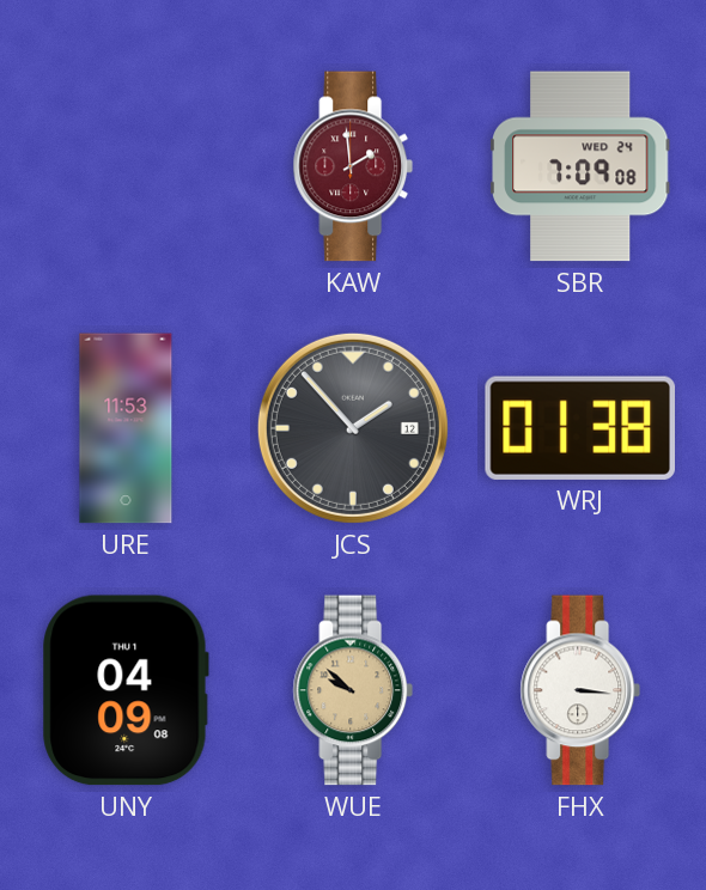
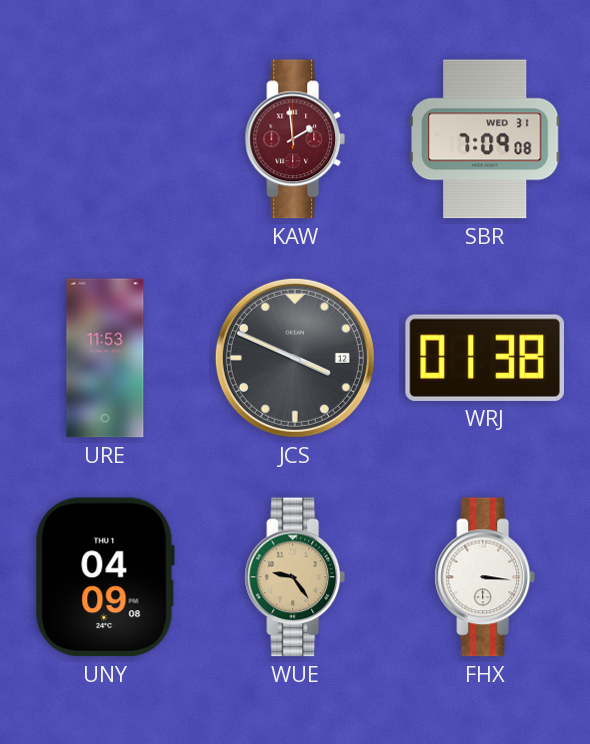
SBR date: WED 24 -> WED 31
JCS: 1:53 -> 3:49
WUE: 9:52 -> 9:24
